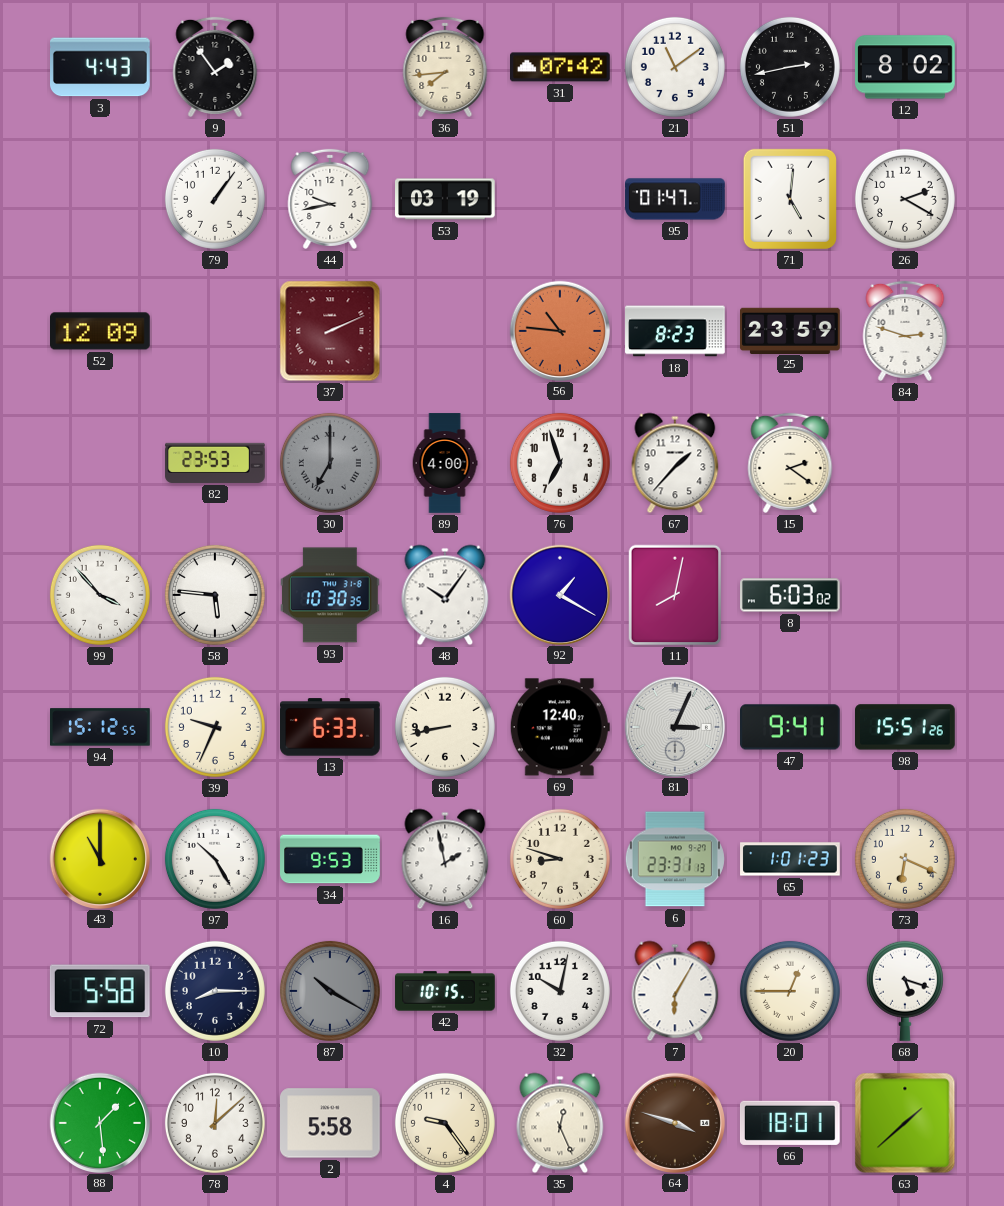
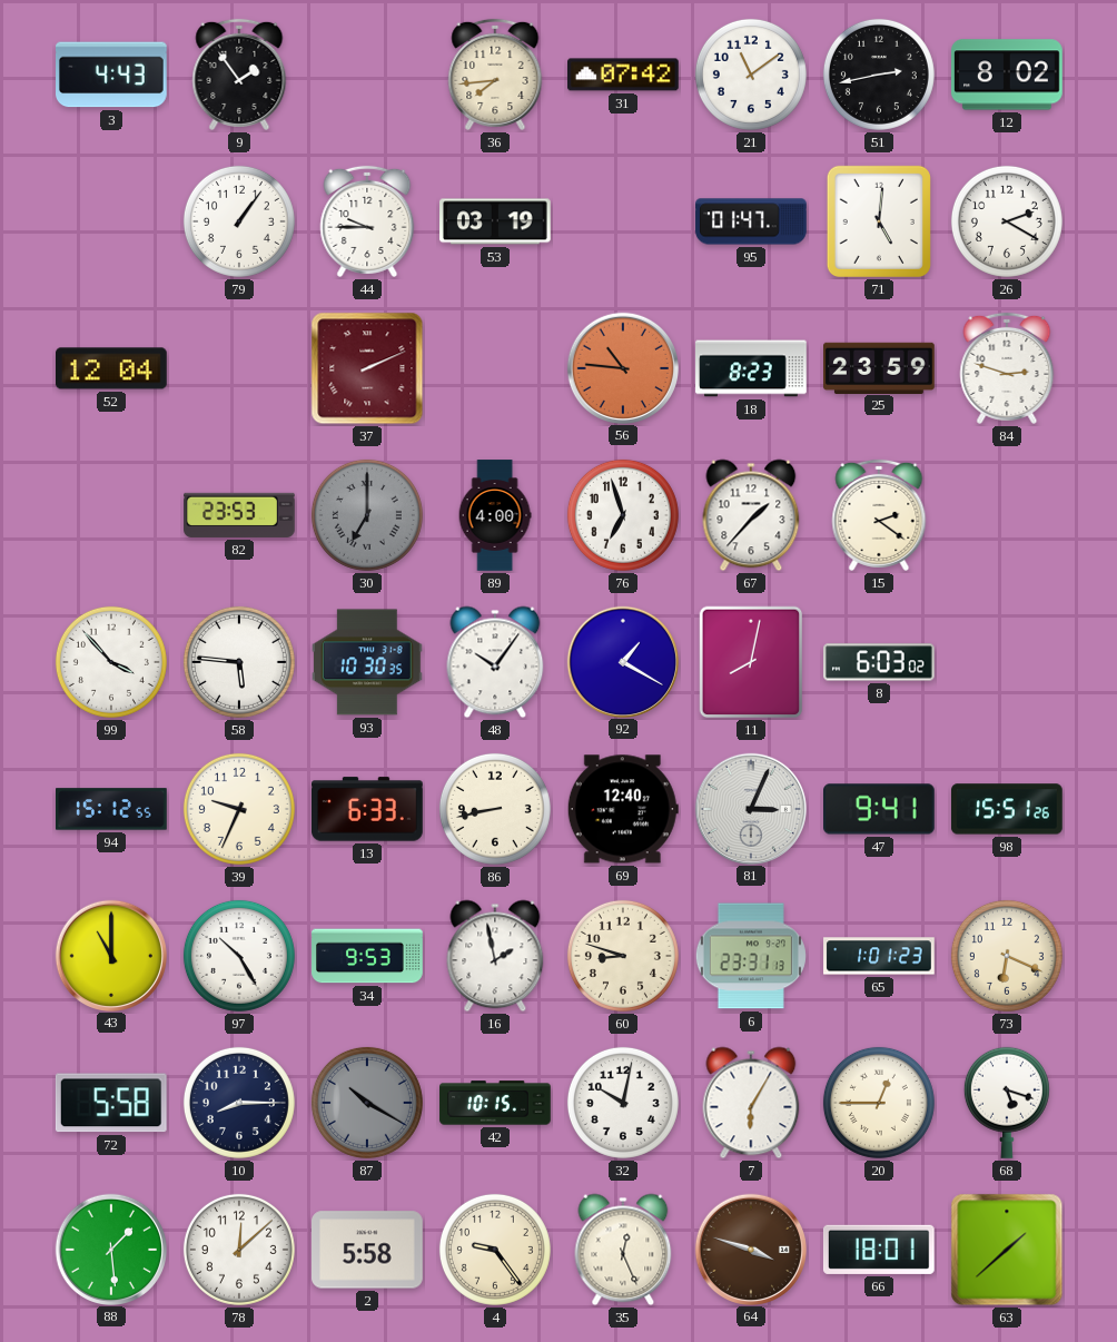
44: 9:43 -> 9:45
52: 12:09 -> 12:04
